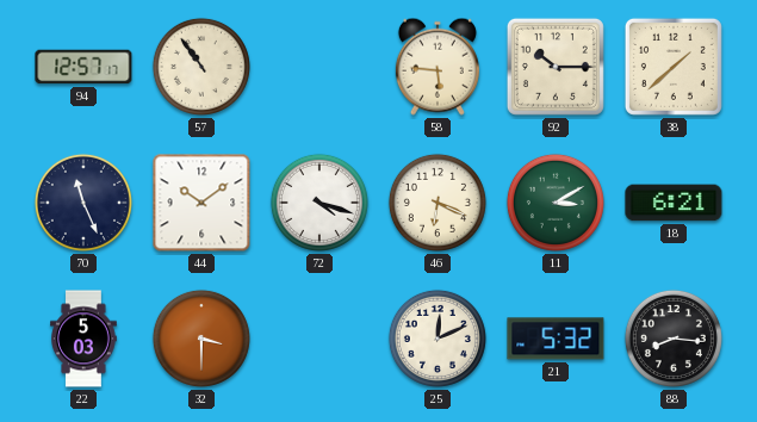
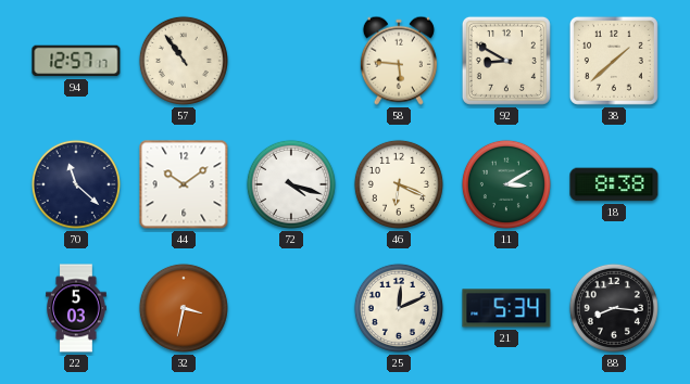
92: 10:15 -> 8:50
70: 11:26 -> 11:22
18: 6:21 -> 8:38
32: 3:30 -> 3:32
21: 5:32 -> 5:34
